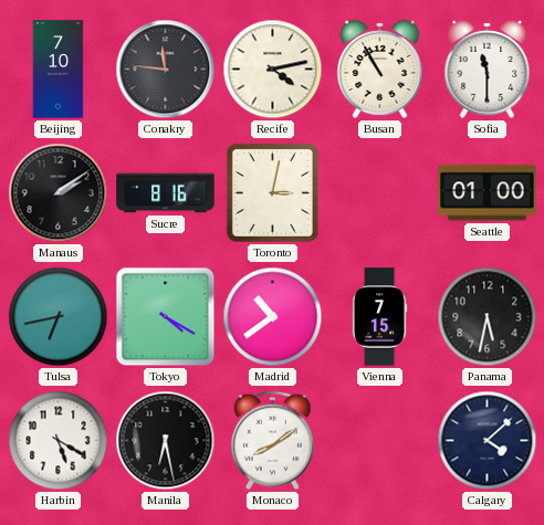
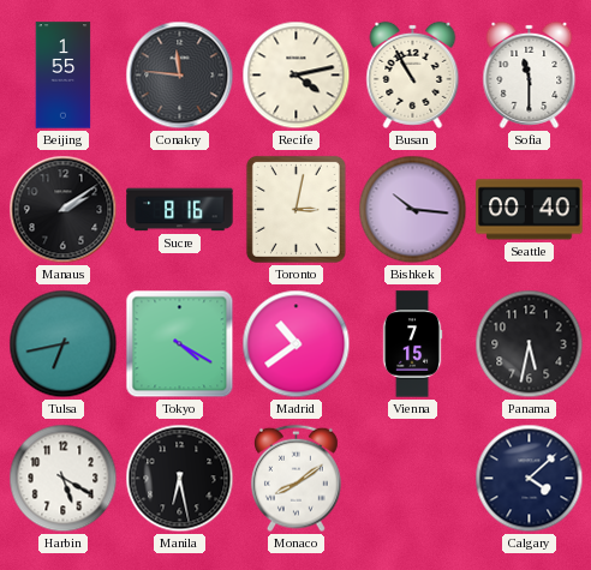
Beijing: 7:10 -> 1:55
Bishkek: none -> 10:16
Seattle: 01:00 -> 00:40
